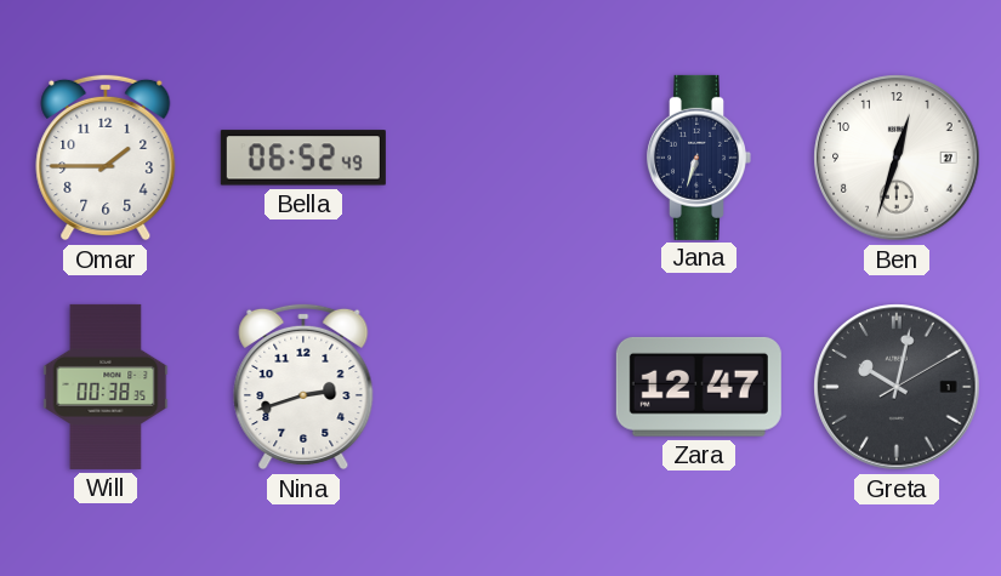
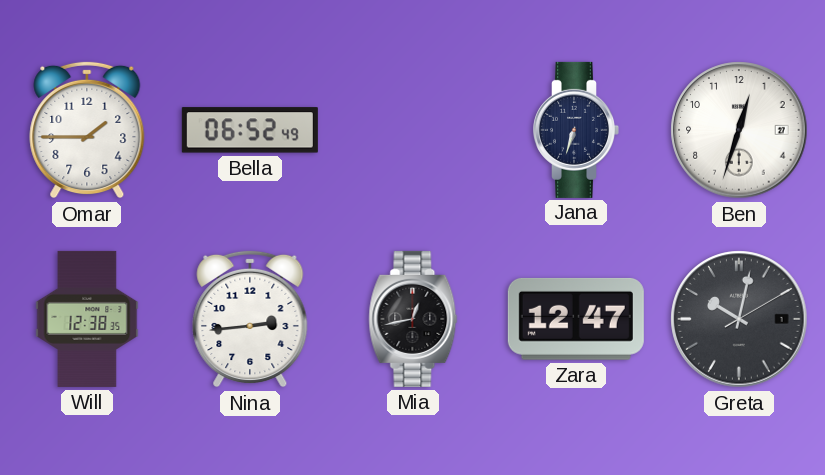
Will: 00:38 -> 12:38
Nina: 2:42 -> 2:44
Mia: none -> 12:43
